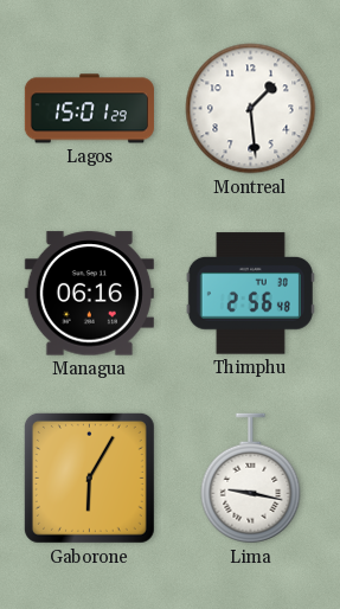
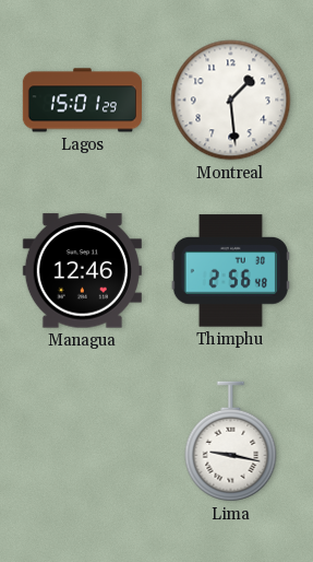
Managua: 06:16 -> 12:46
Gaborone: 6:05 -> none
